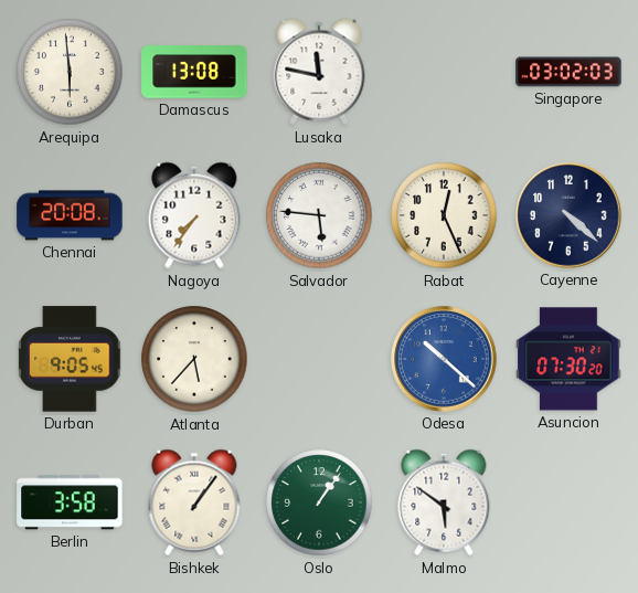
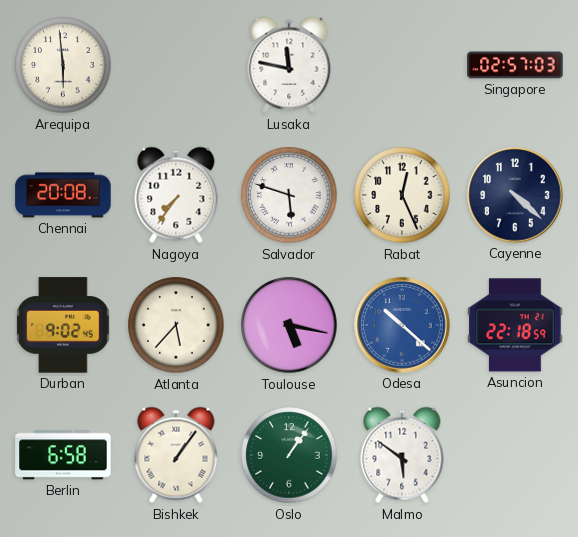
Damascus: 13:08 -> none
Singapore: 03:02 -> 02:57
Salvador: 5:46 -> 5:48
Durban: 9:05 -> 9:02
Toulouse: none -> 5:17
Asuncion: 07:30 -> 22:18
Berlin: 3:58 -> 6:58
